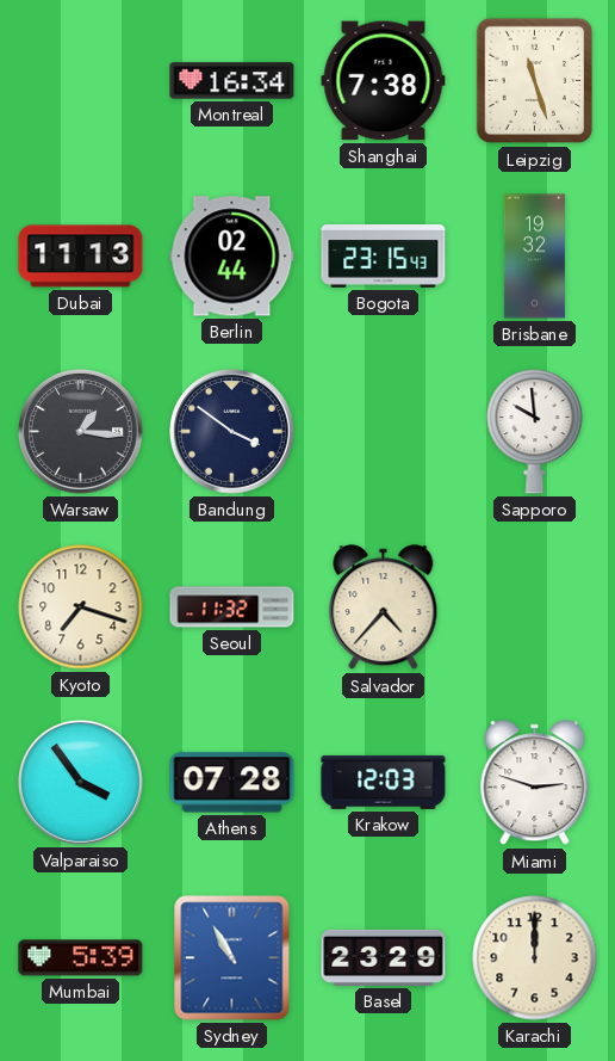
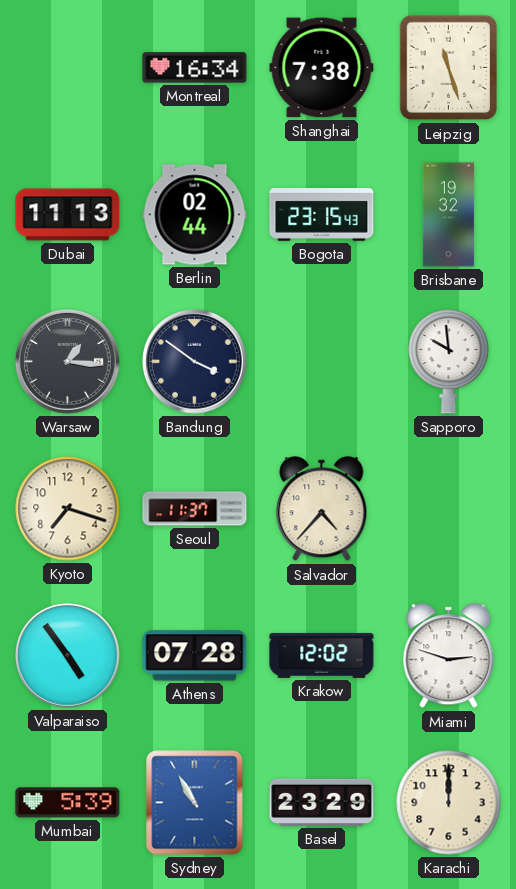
Seoul: 11:32 -> 11:37
Valparaiso: 3:54 -> 4:54
Krakow: 12:03 -> 12:02
